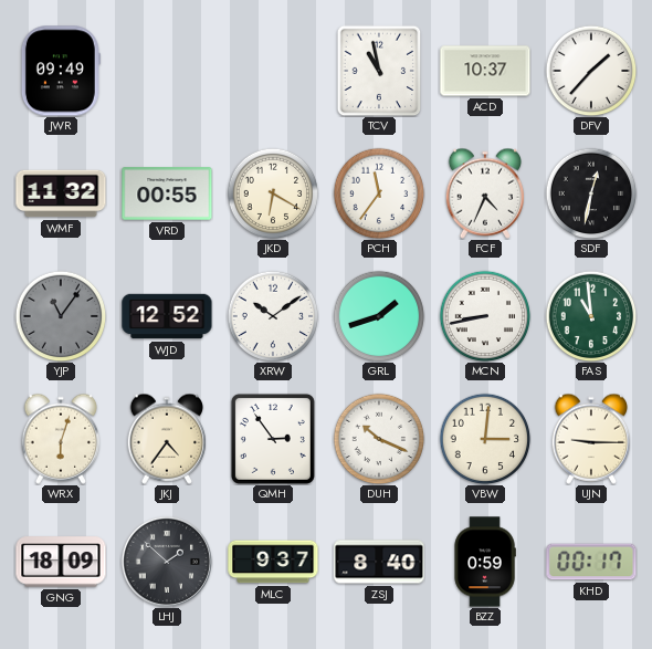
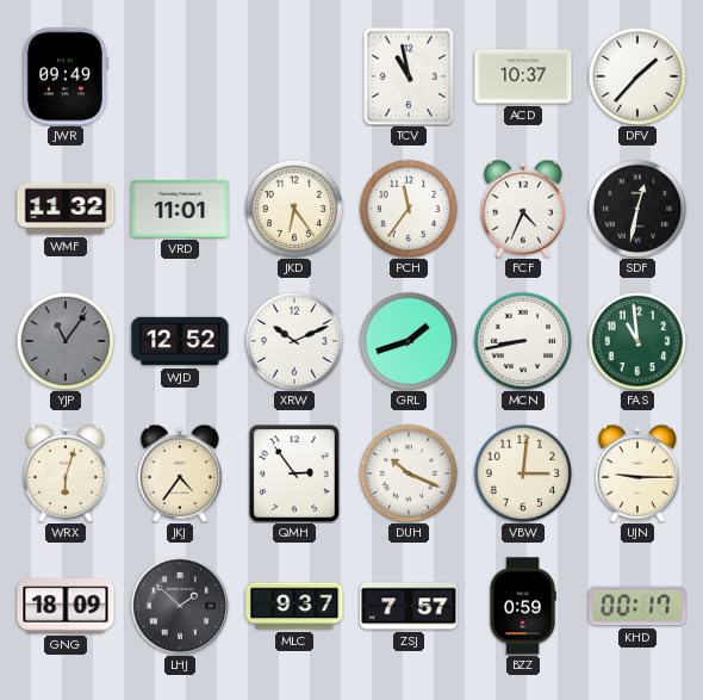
VRD: 00:55 -> 11:01
JKD: 6:20 -> 6:24
XRW: 10:09 -> 10:11
ZSJ: 8:40 -> 7:57
